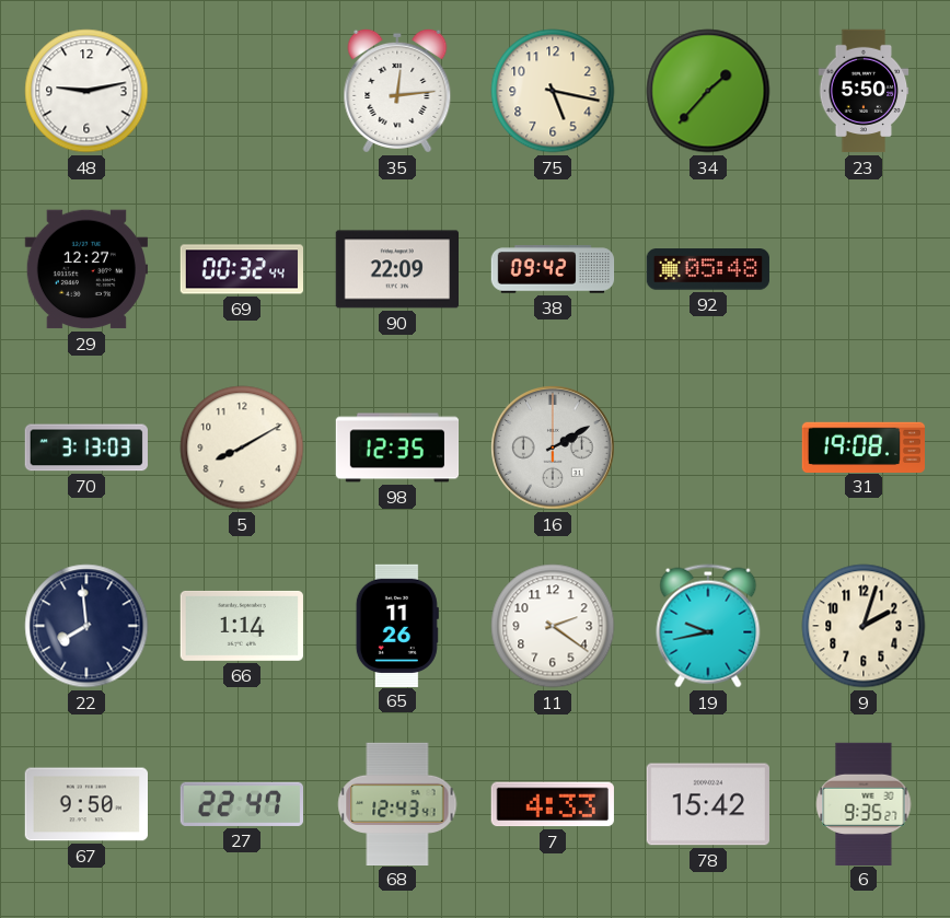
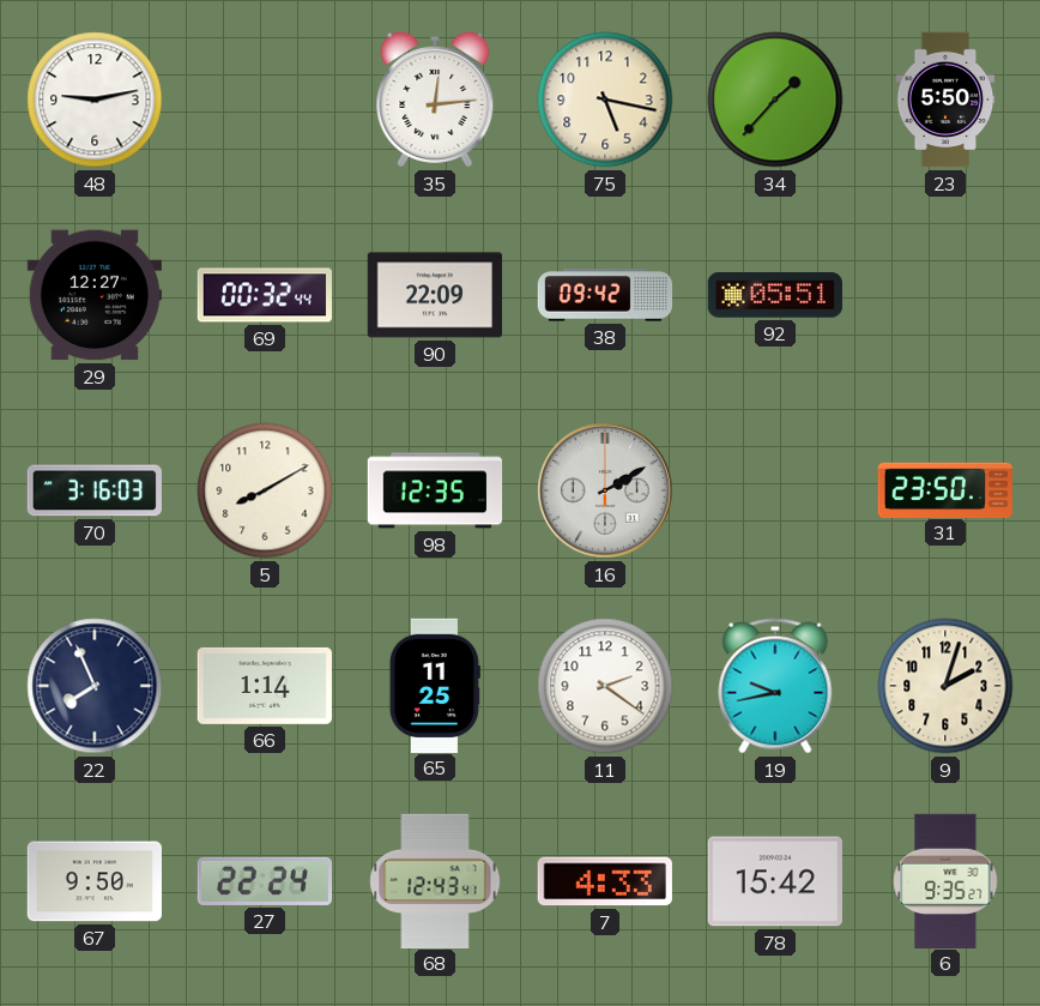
92: 05:48 -> 05:51
70: 3:13 -> 3:16
31: 19:08 -> 23:50
22: 7:59 -> 7:56
65: 11:26 -> 11:25
27: 22:47 -> 22:24
